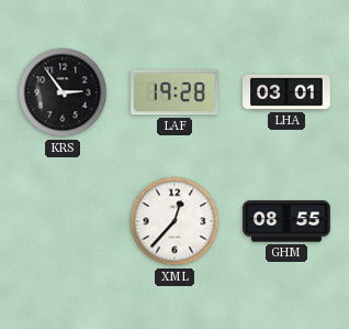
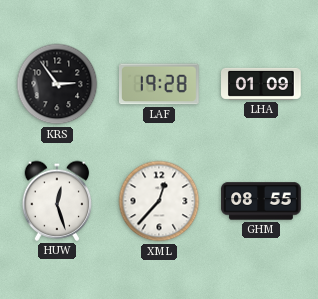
LHA: 03:01 -> 01:09
HUW: none -> 12:27
